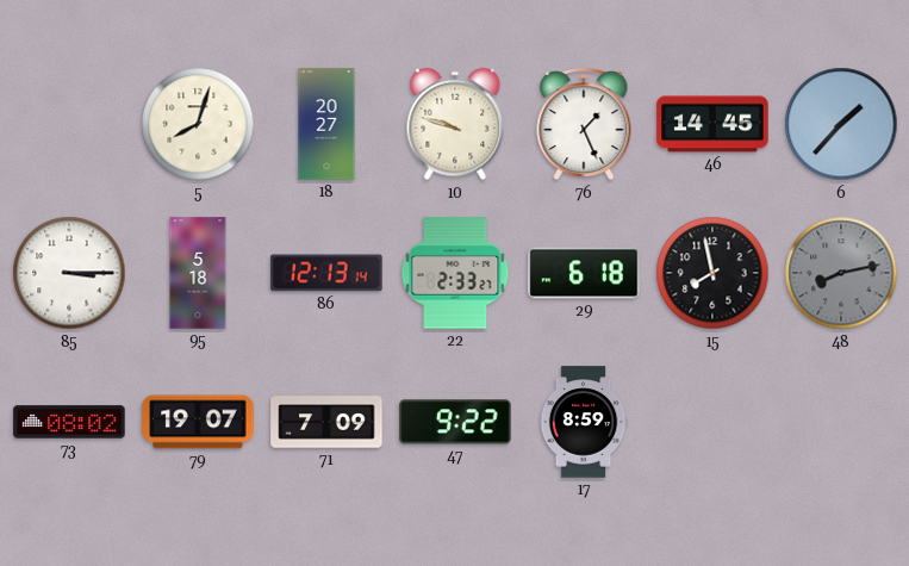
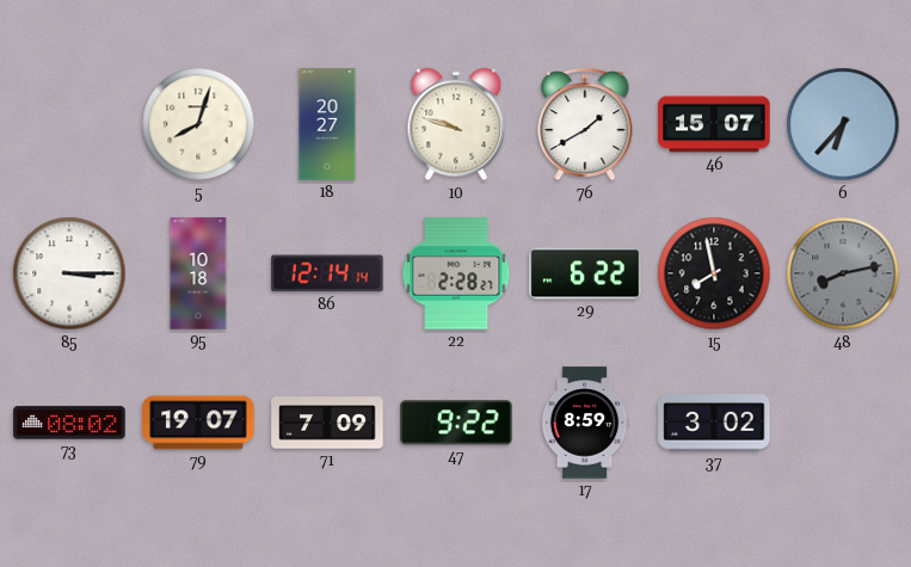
76: 1:26 -> 1:40
46: 14:45 -> 15:07
6: 1:37 -> 6:37
95: 5:18 -> 10:18
86: 12:13 -> 12:14
22: 2:33 -> 2:28
29: 6:18 -> 6:22
37: none -> 3:02
